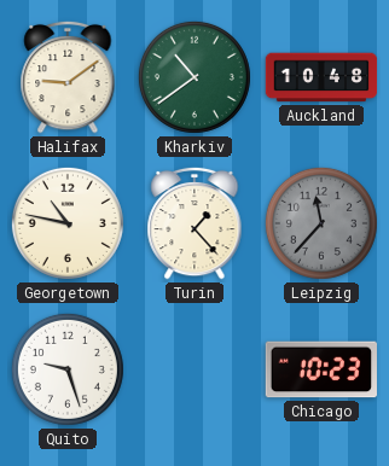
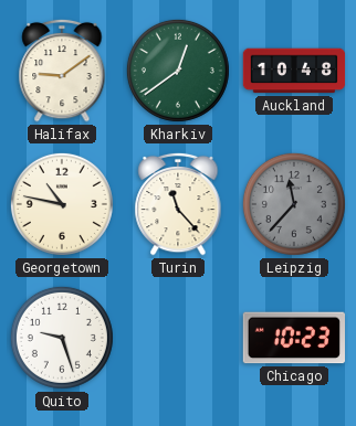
Kharkiv: 10:39 -> 12:39
Turin: 1:23 -> 11:23
